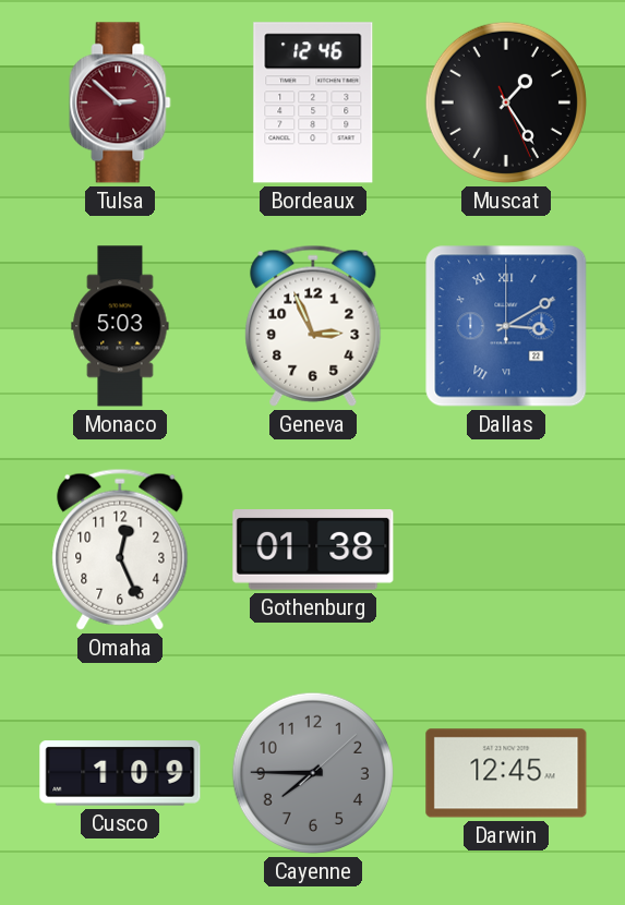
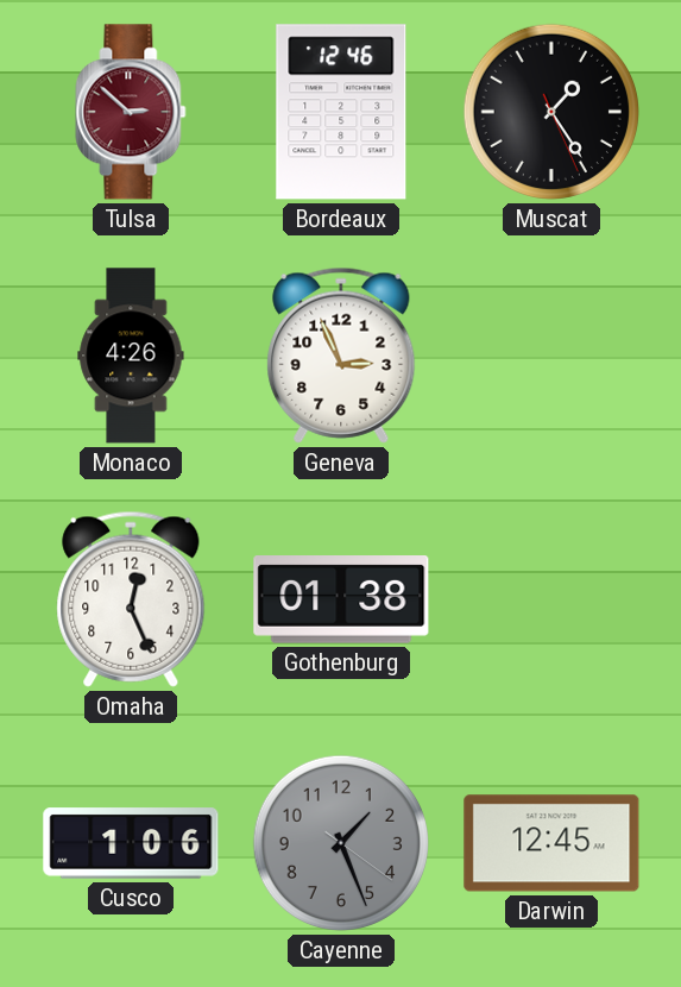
Monaco: 5:03 -> 4:26
Dallas: 3:10 -> none
Cusco: 1:09 -> 1:06
Cayenne: 7:45 -> 1:26
